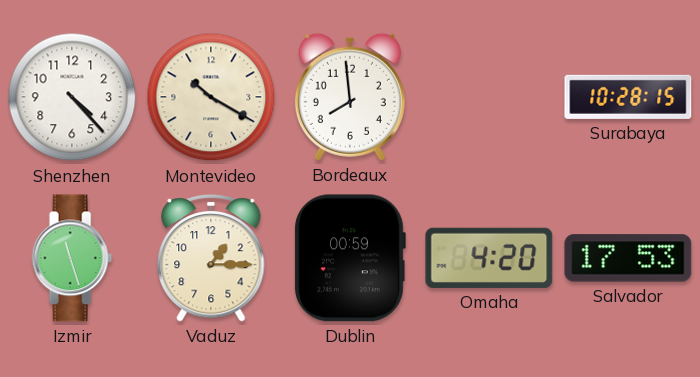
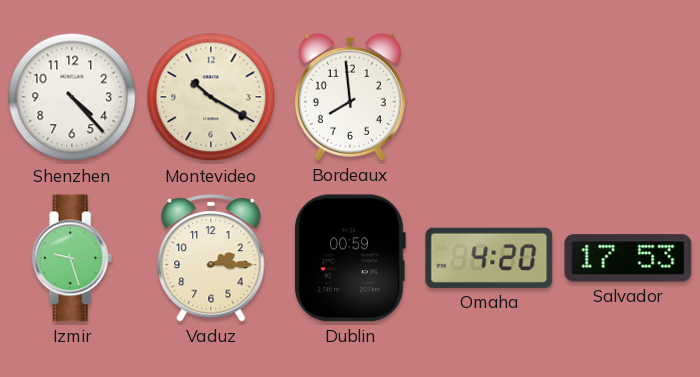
Surabaya: 10:28 -> none
Izmir: 11:27 -> 9:27
Vaduz: 1:15 -> 2:15
